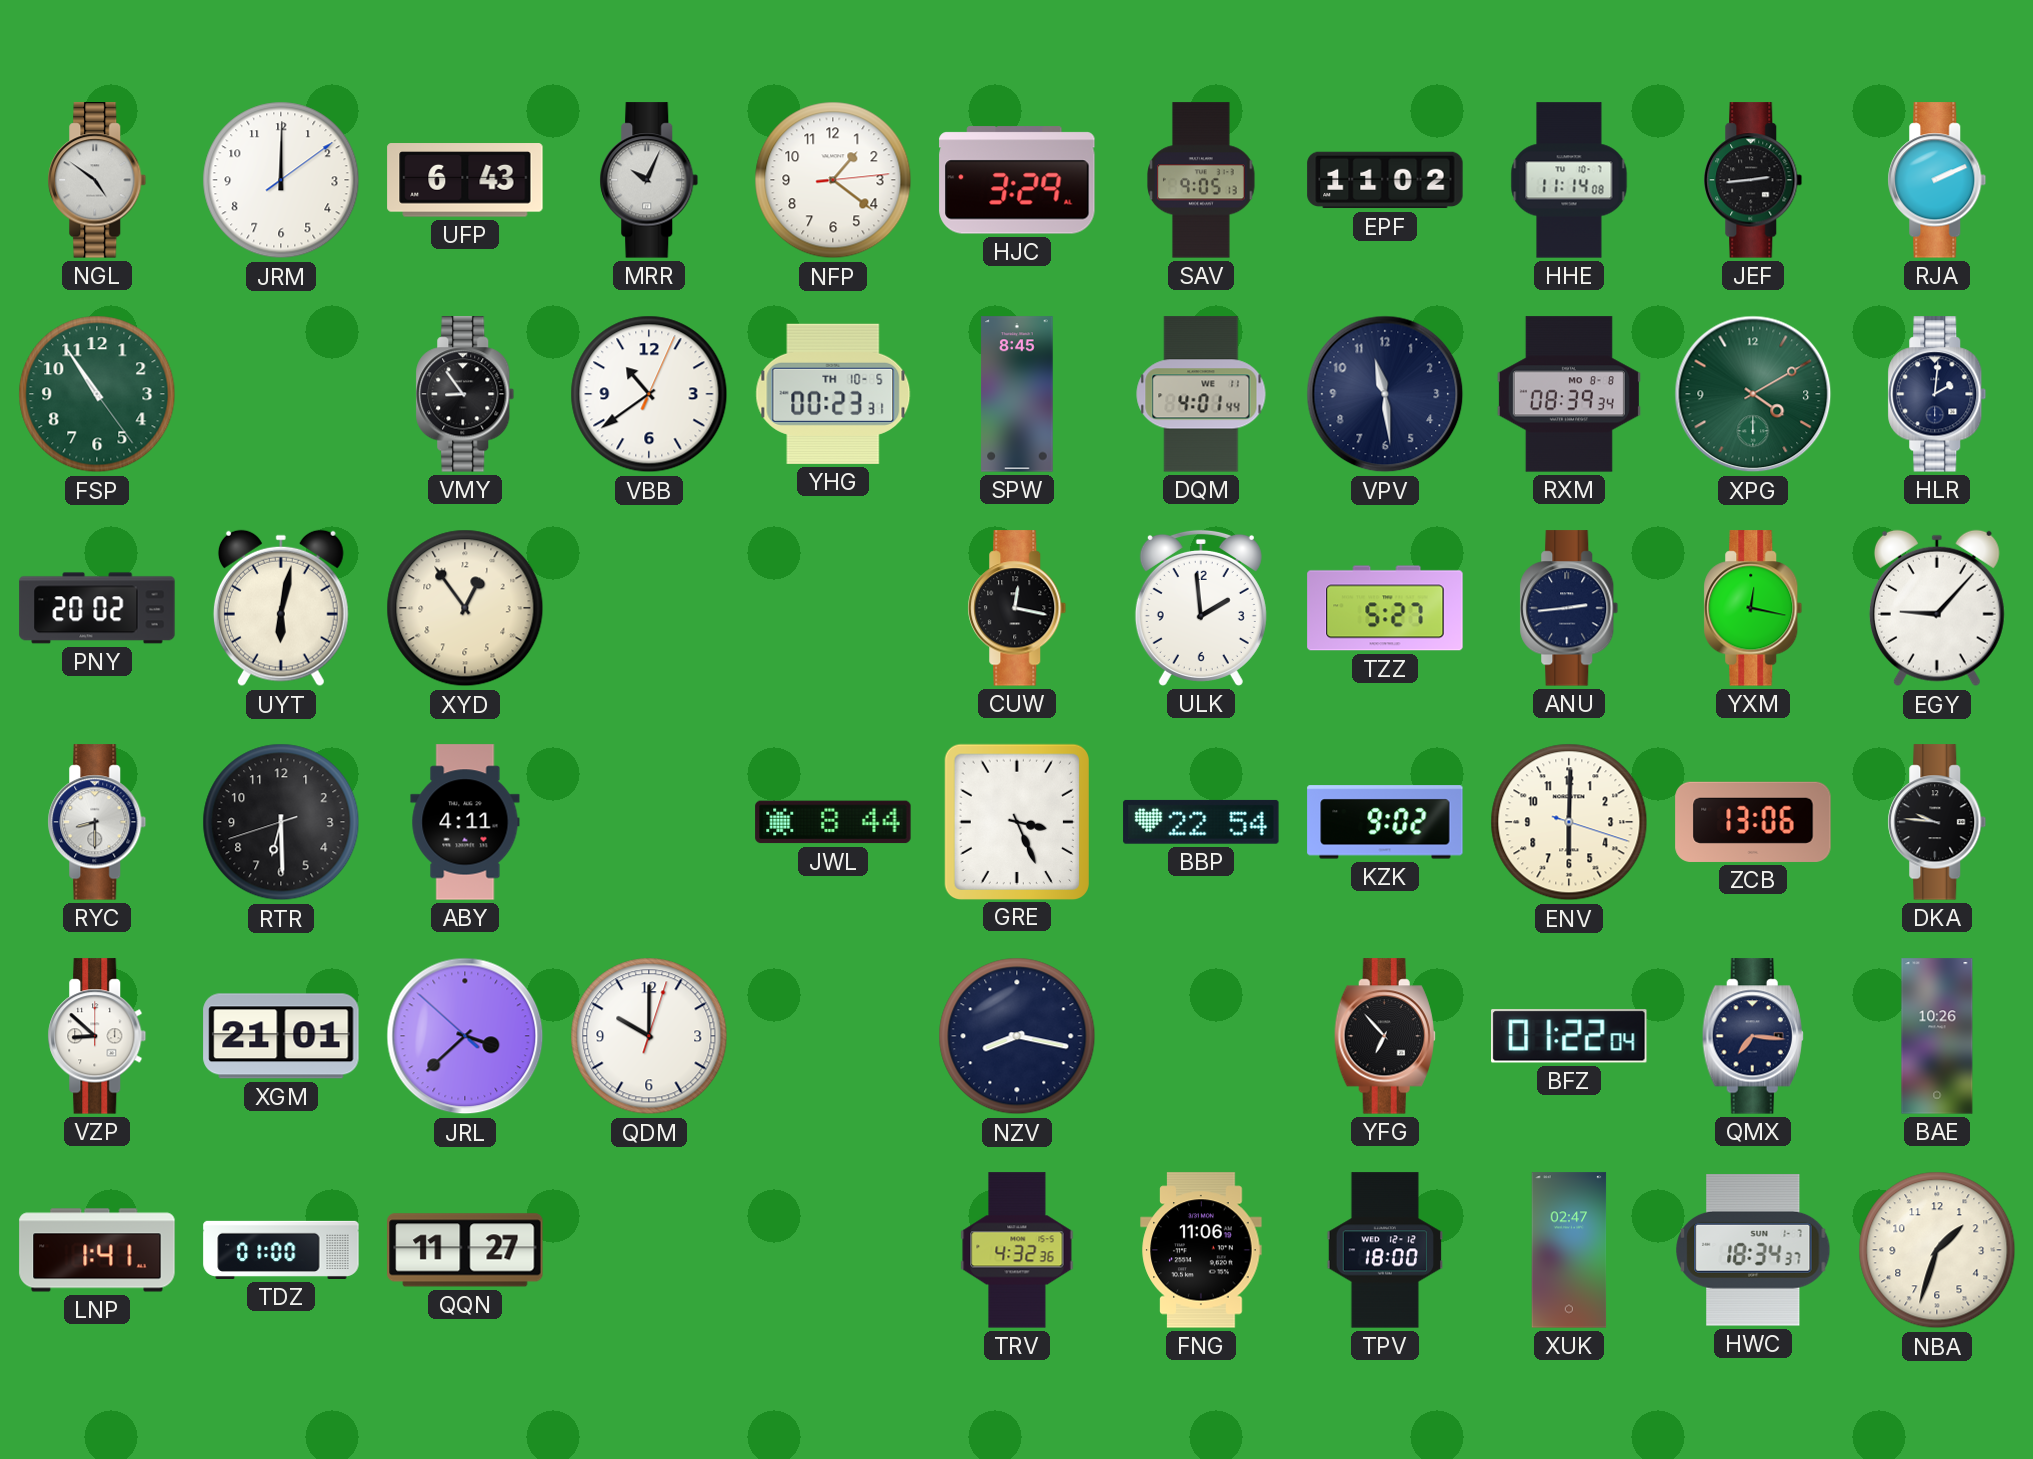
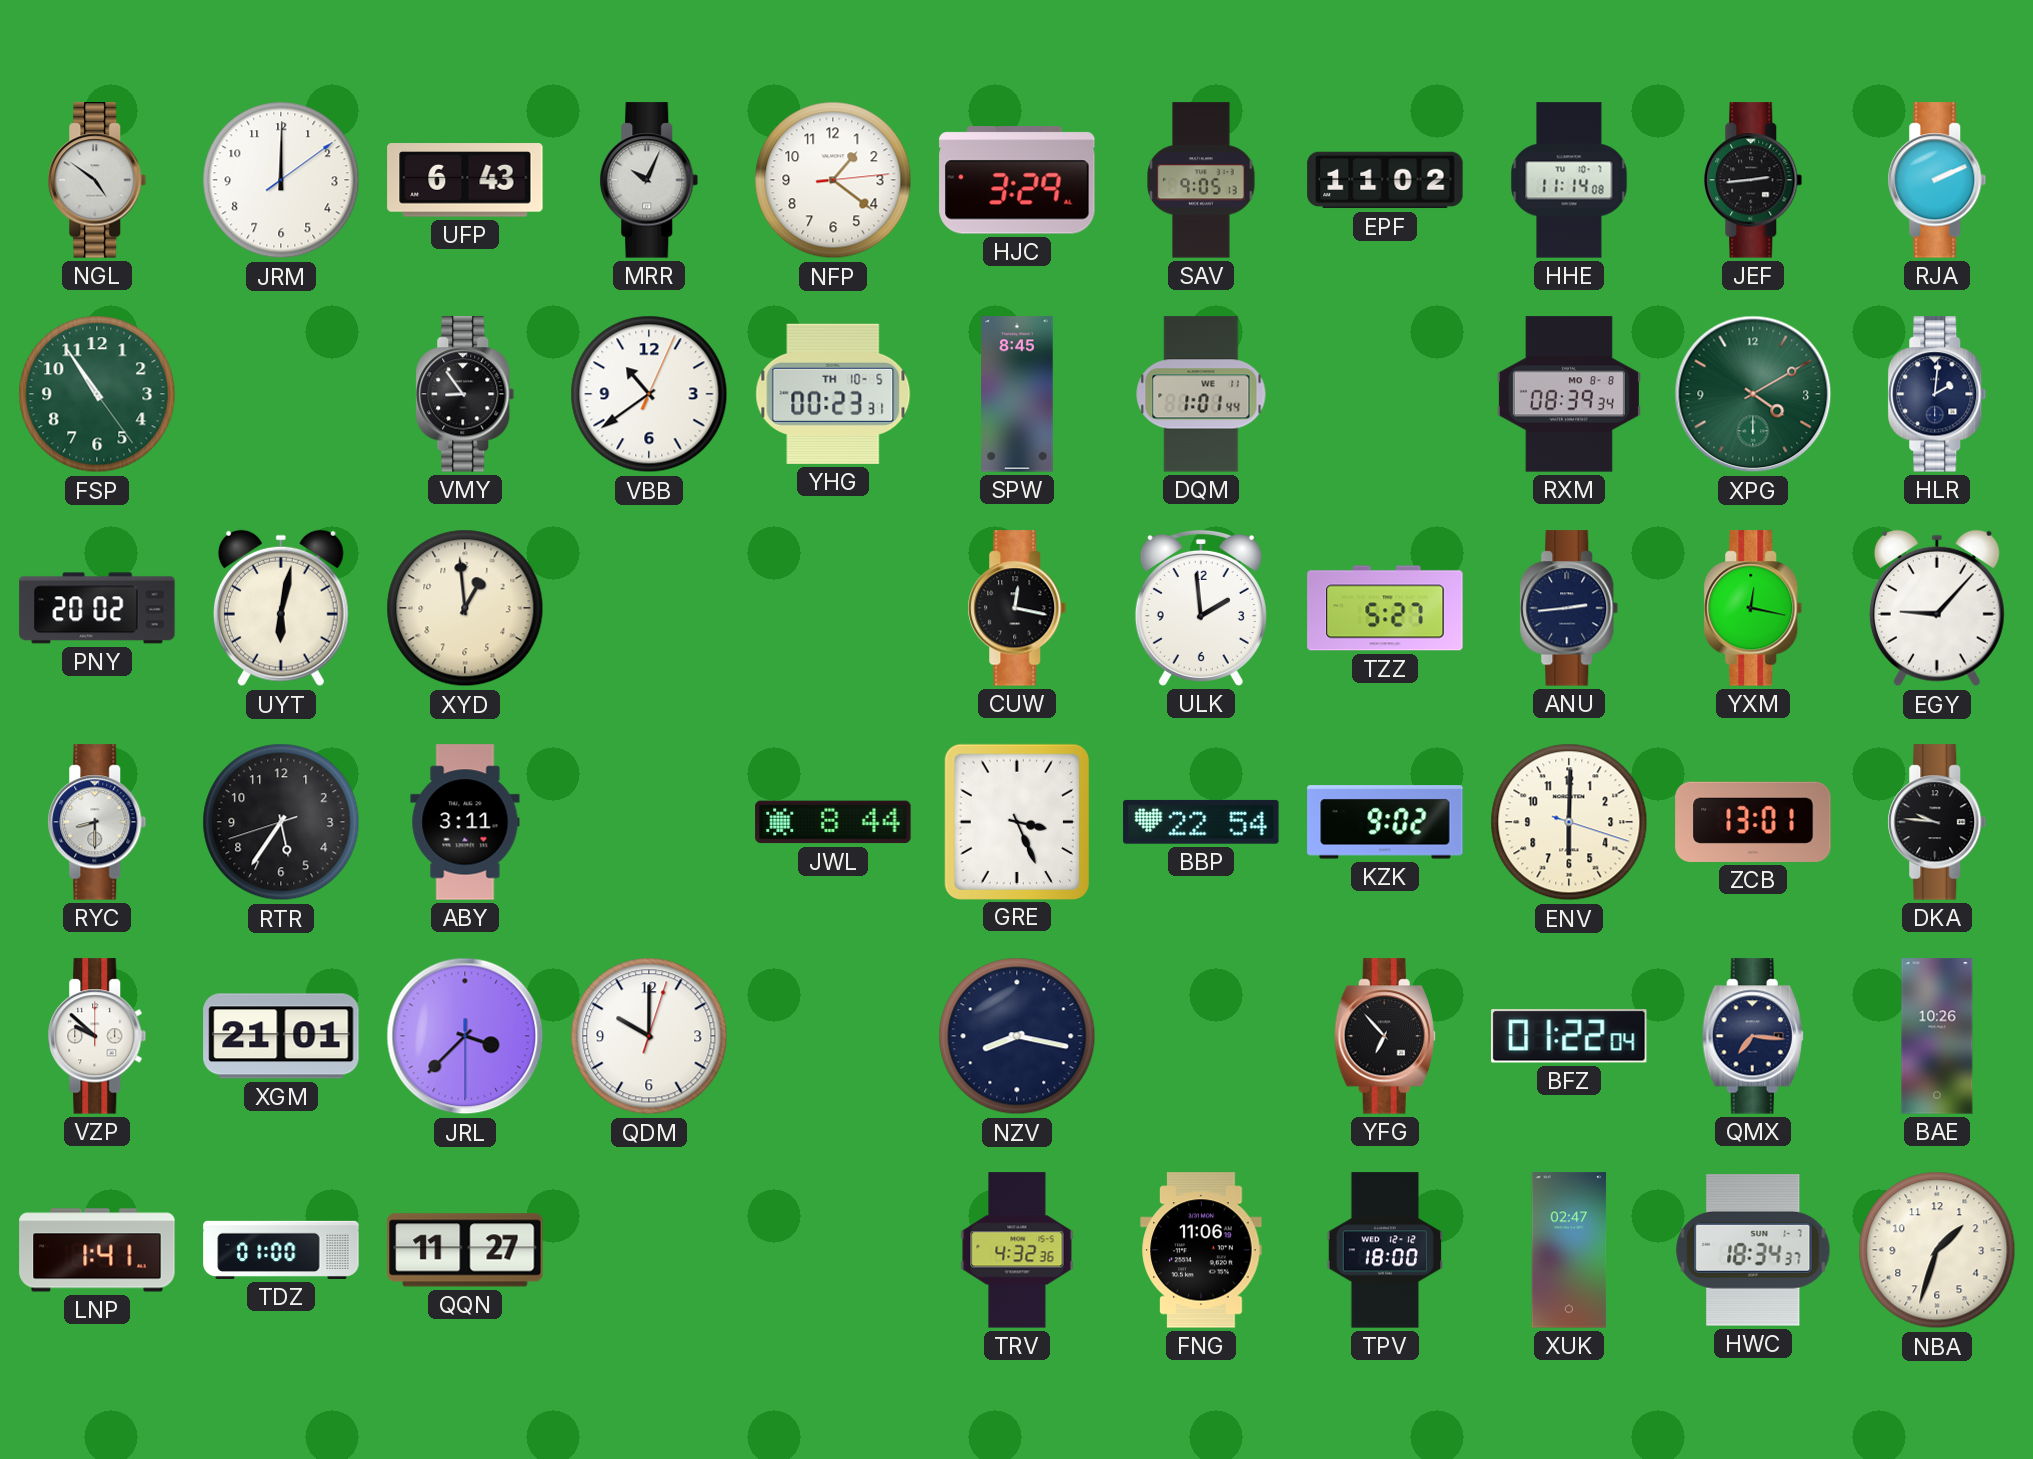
DQM: 4:01 -> 1:01
VPV: 11:29 -> none
XYD: 12:54 -> 12:59
RTR: 6:29 -> 5:35
ABY: 4:11 -> 3:11
ZCB: 13:06 -> 13:01
VZP: 8:52 -> 9:52
JRL: 3:37:52 -> 3:37:30
